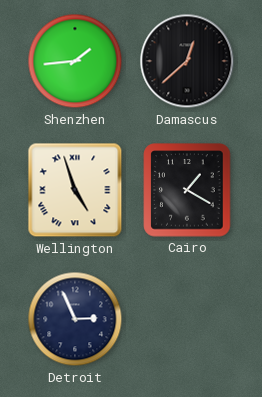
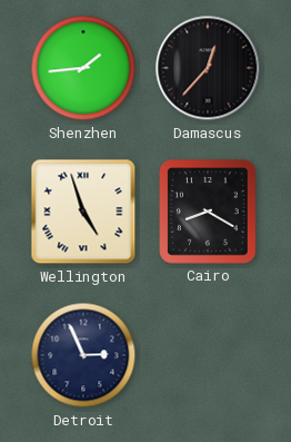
Damascus: 12:38 -> 12:37
Cairo: 1:20 -> 8:20
